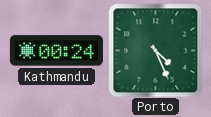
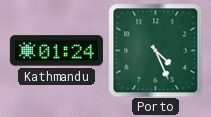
Kathmandu: 00:24 -> 01:24
